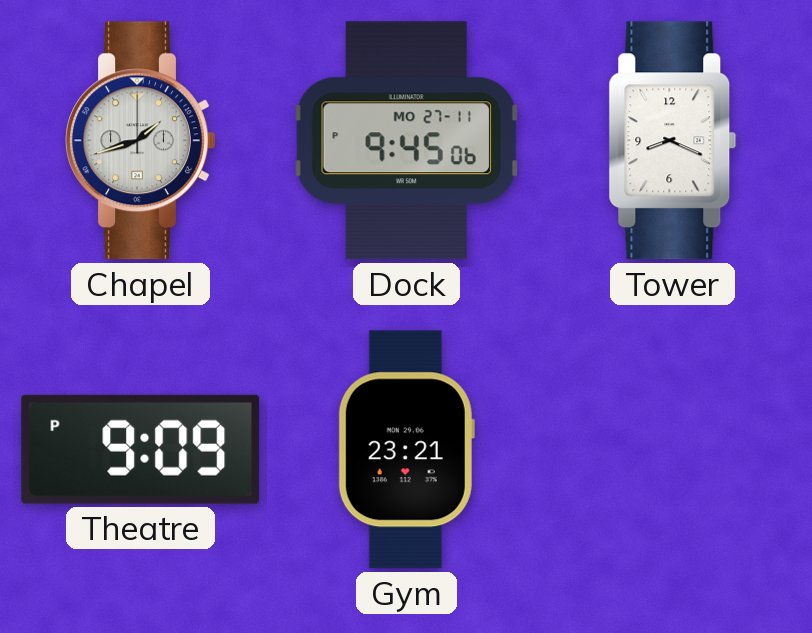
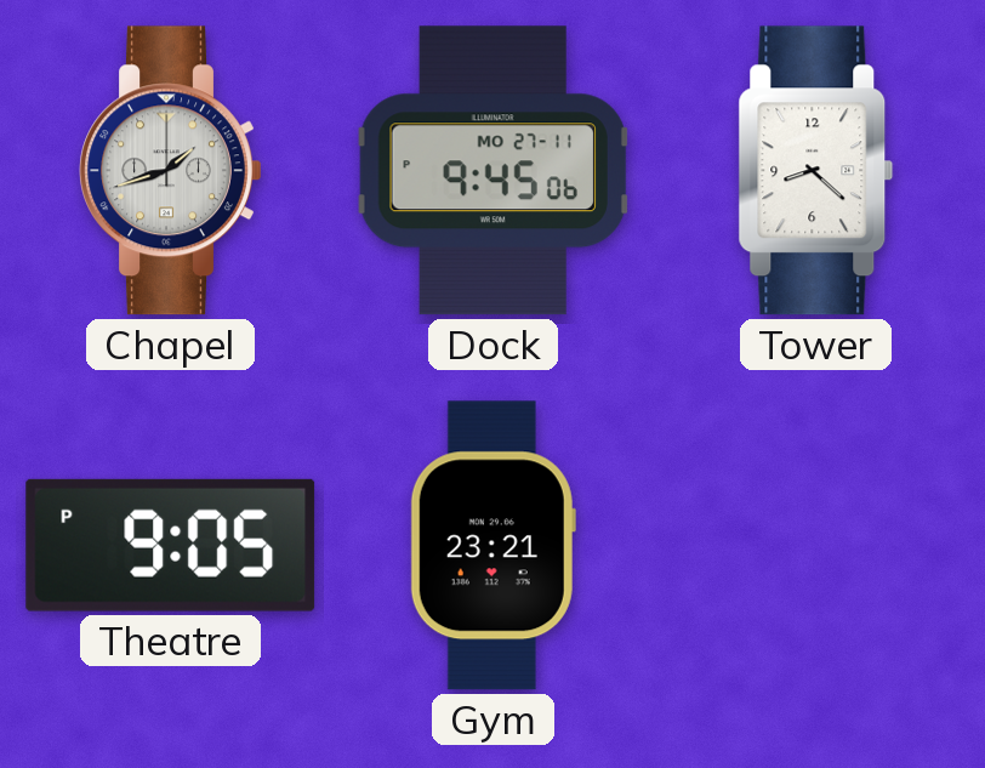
Tower: 8:19 -> 8:22
Theatre: 9:09 -> 9:05
